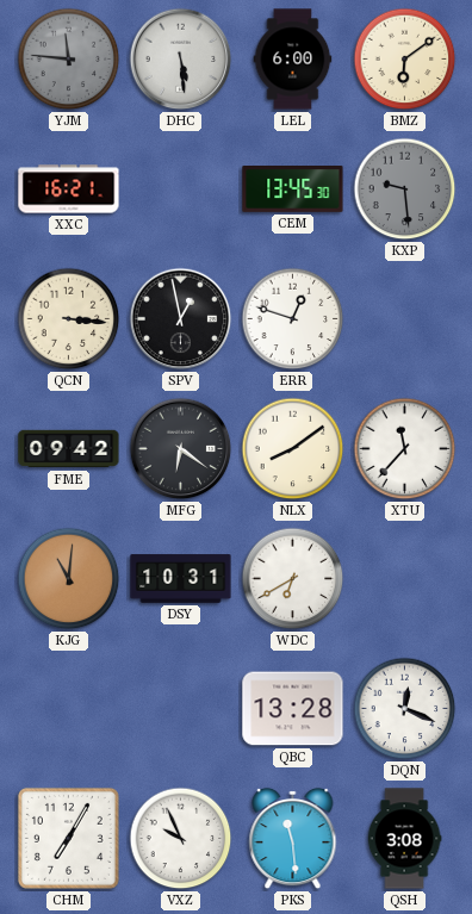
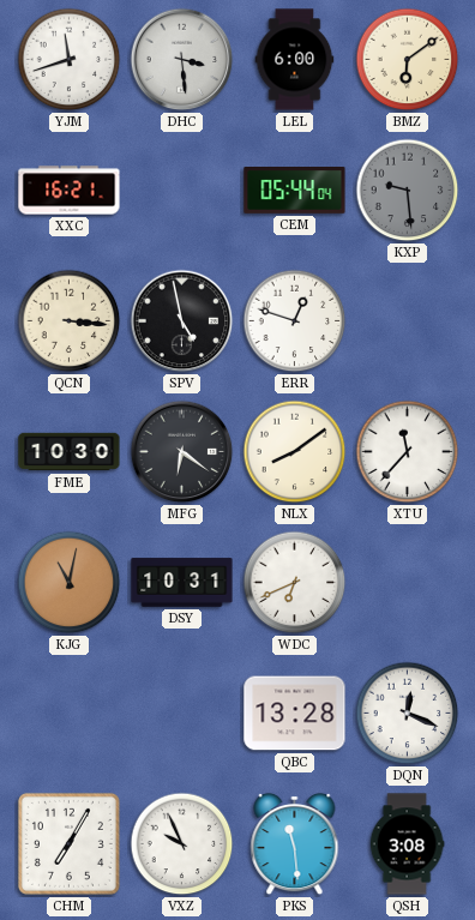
YJM: 11:46 -> 11:42
YJM dial: grey -> white
DHC: 5:29 -> 3:29
CEM: 13:45 -> 05:44
SPV: 12:58 -> 4:58
FME: 09:42 -> 10:30
KJG: 11:01 -> 11:02
WDC: 6:40 -> 6:41
